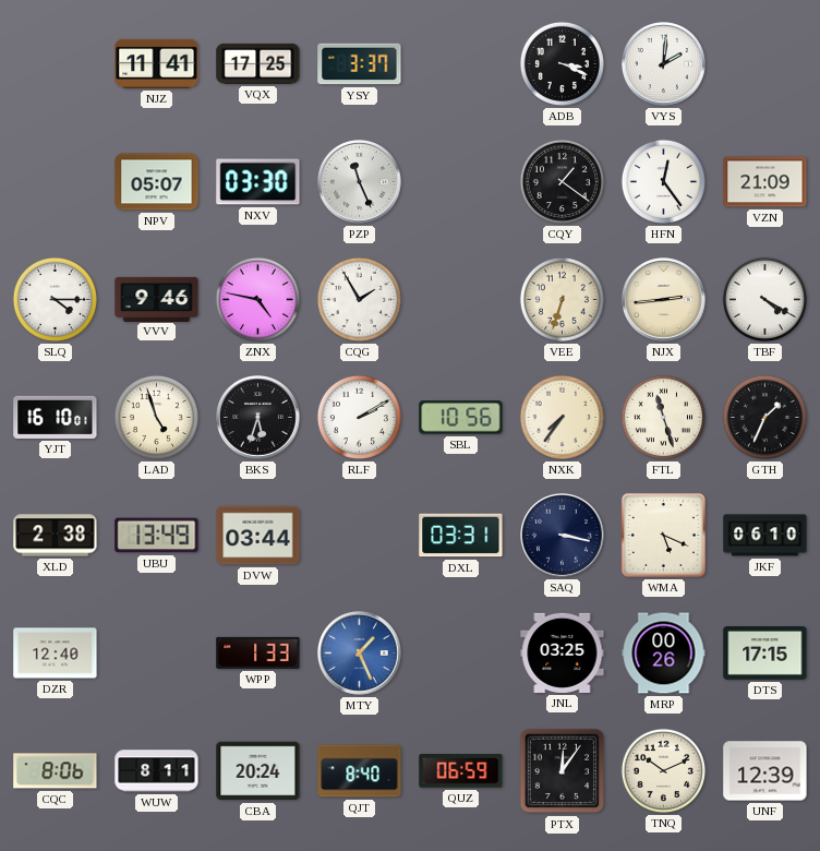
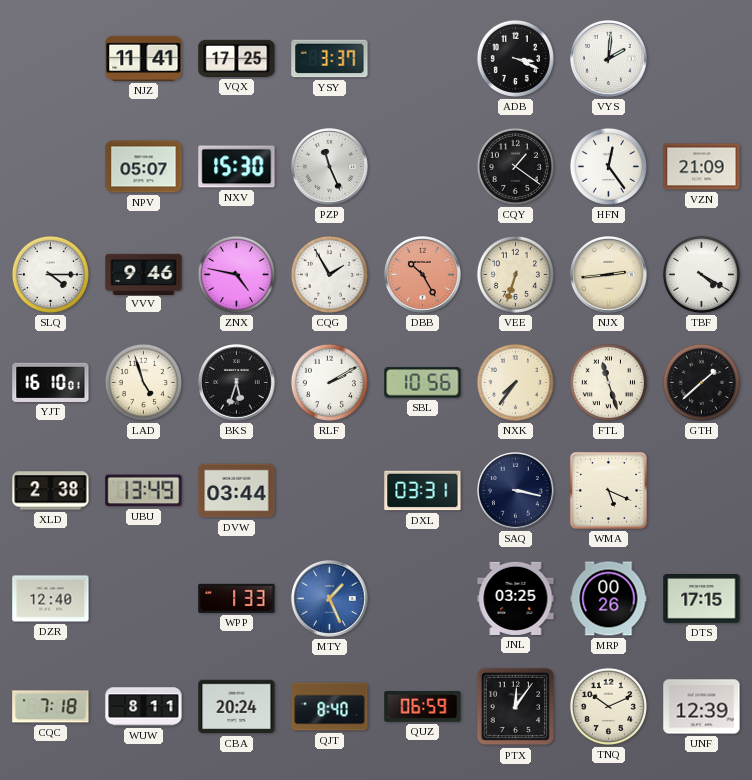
NXV: 03:30 -> 15:30
DBB: none -> 10:25
GTH: 1:34 -> 1:38
JKF: 06:10 -> none
CQC: 8:06 -> 7:18
